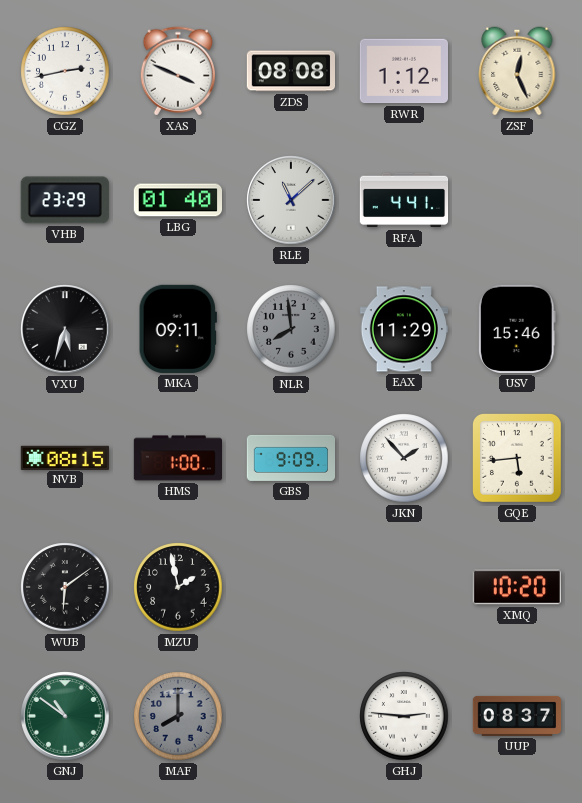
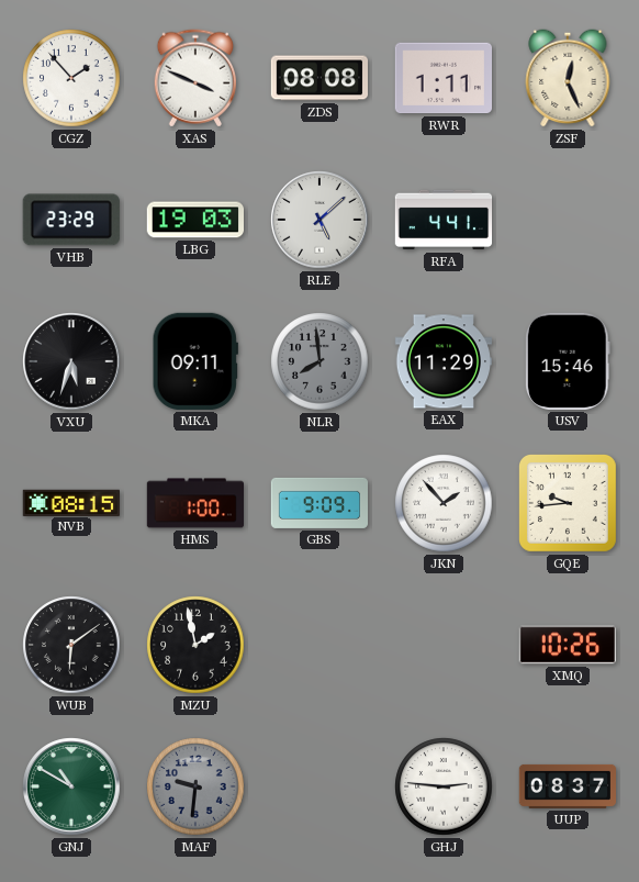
CGZ: 2:43 -> 1:53
RWR: 1:12 -> 1:11
LBG: 01:40 -> 19:03
RLE: 11:08 -> 5:08
GQE: 5:44 -> 9:44
XMQ: 10:20 -> 10:26
GNJ: 10:51 -> 10:50
MAF: 8:00 -> 9:31
